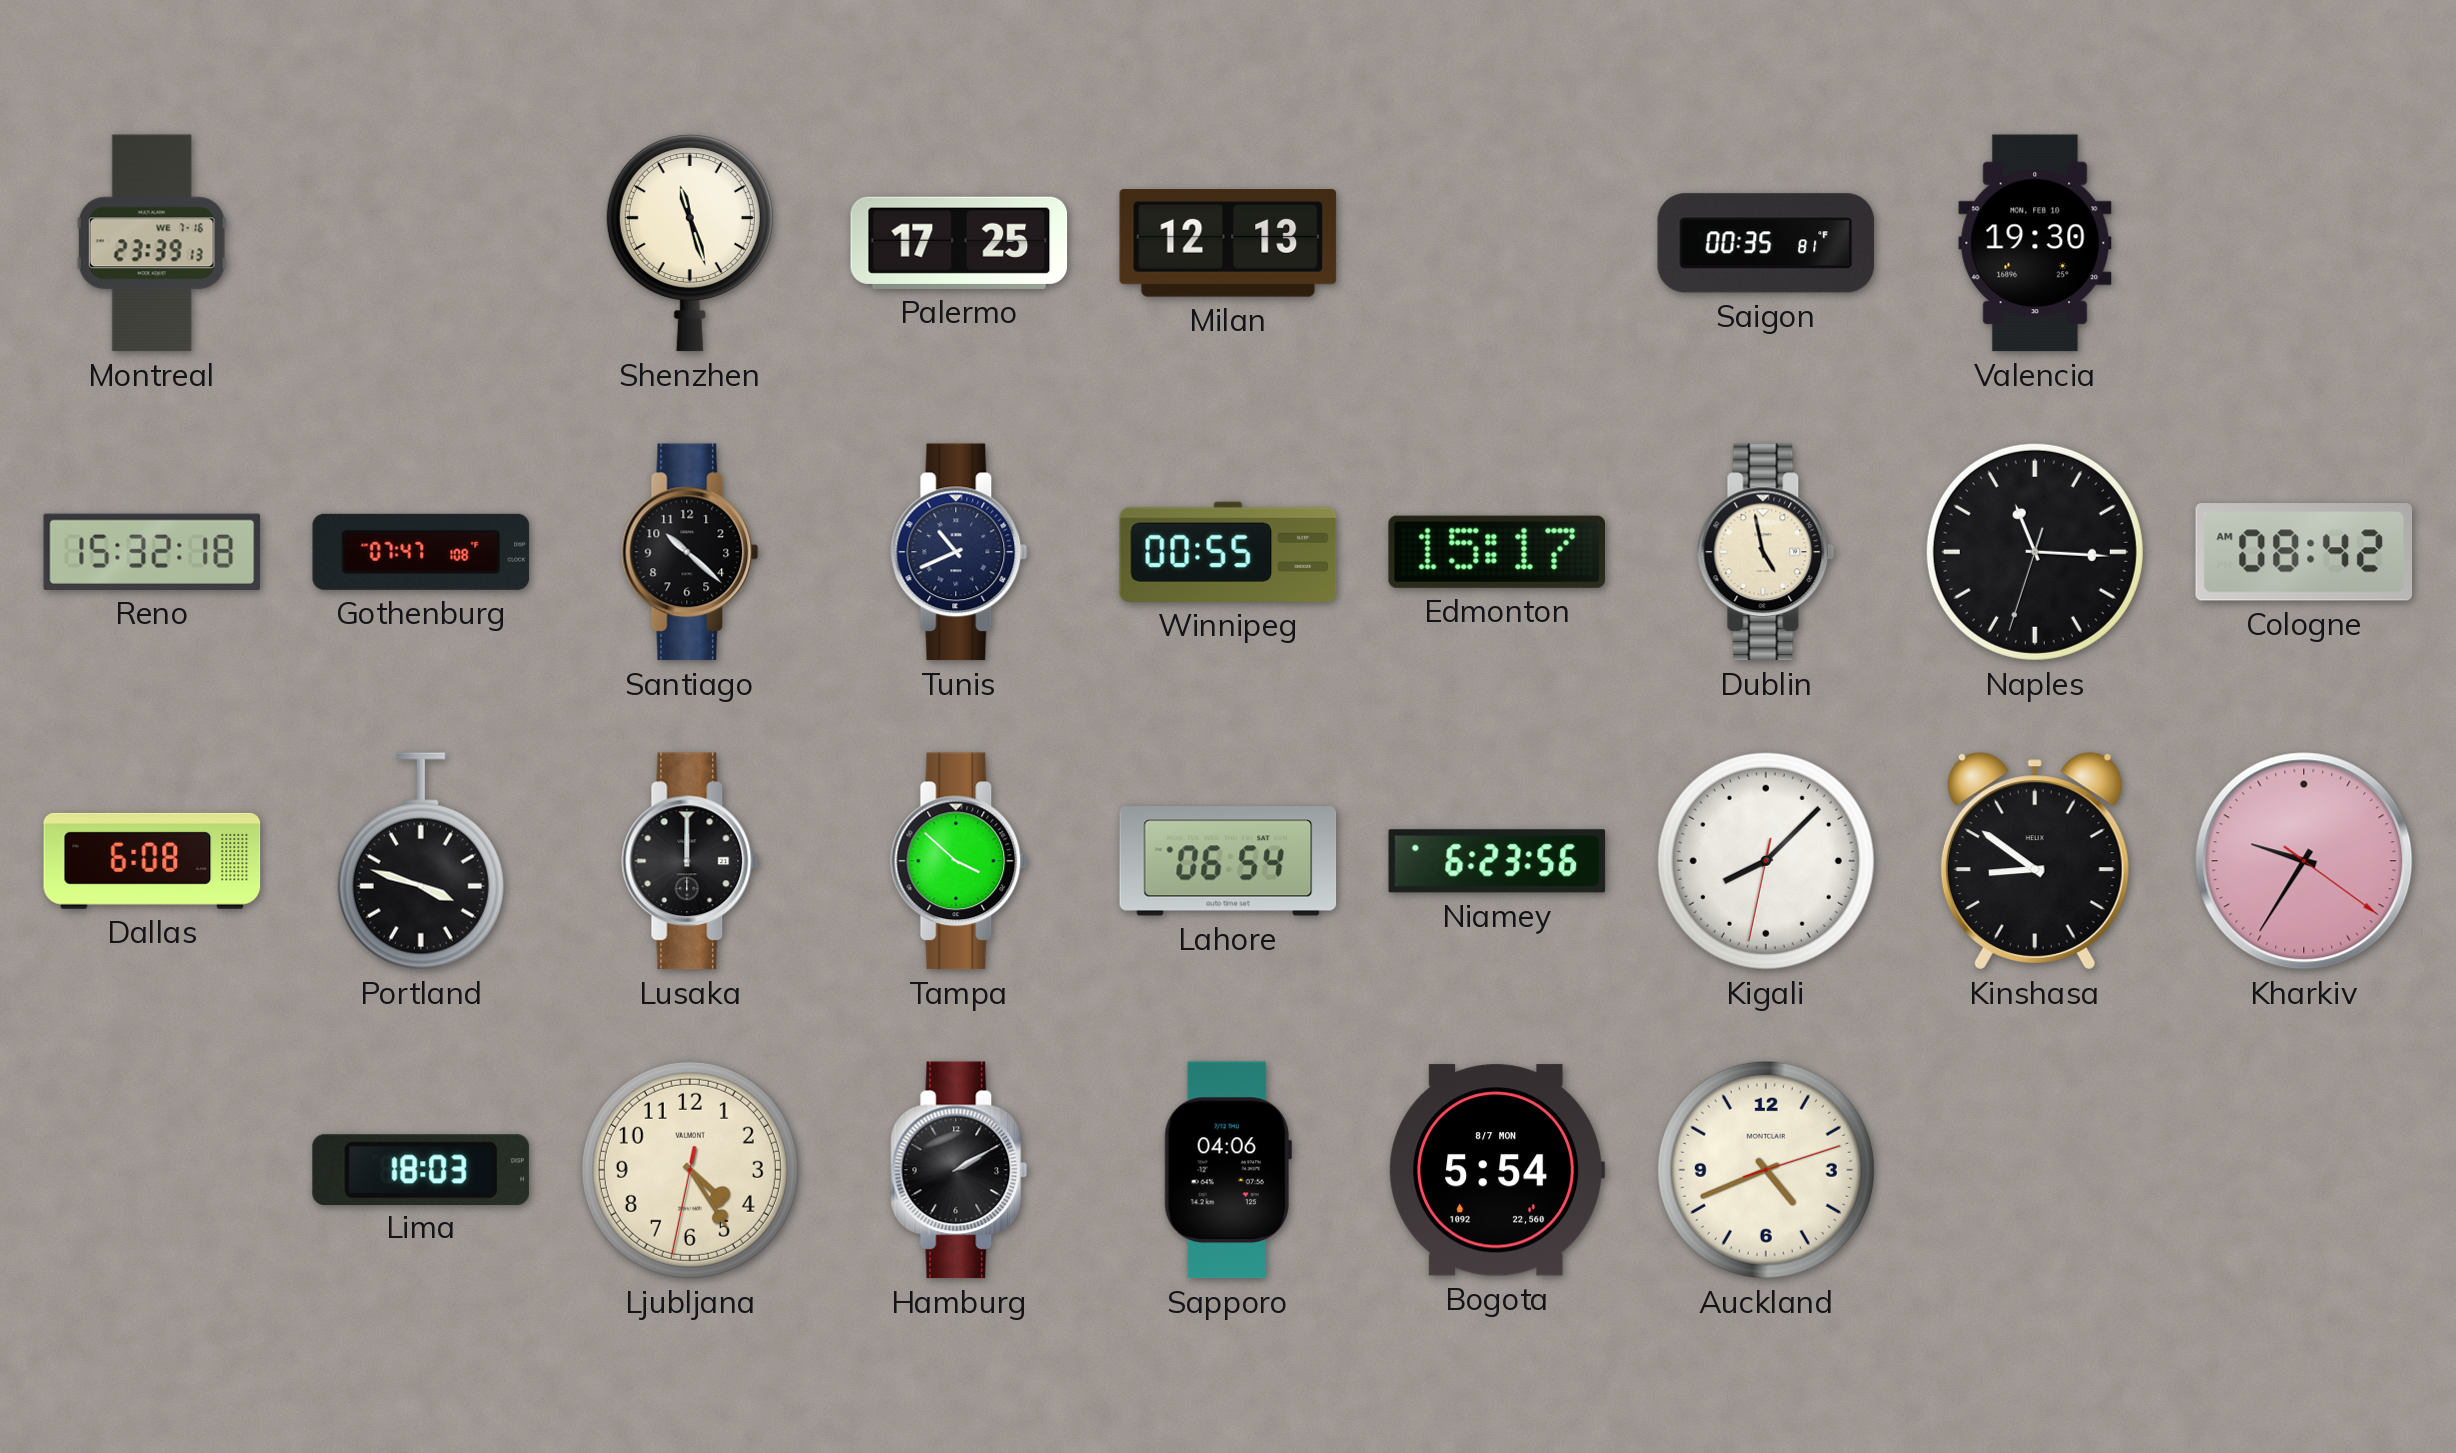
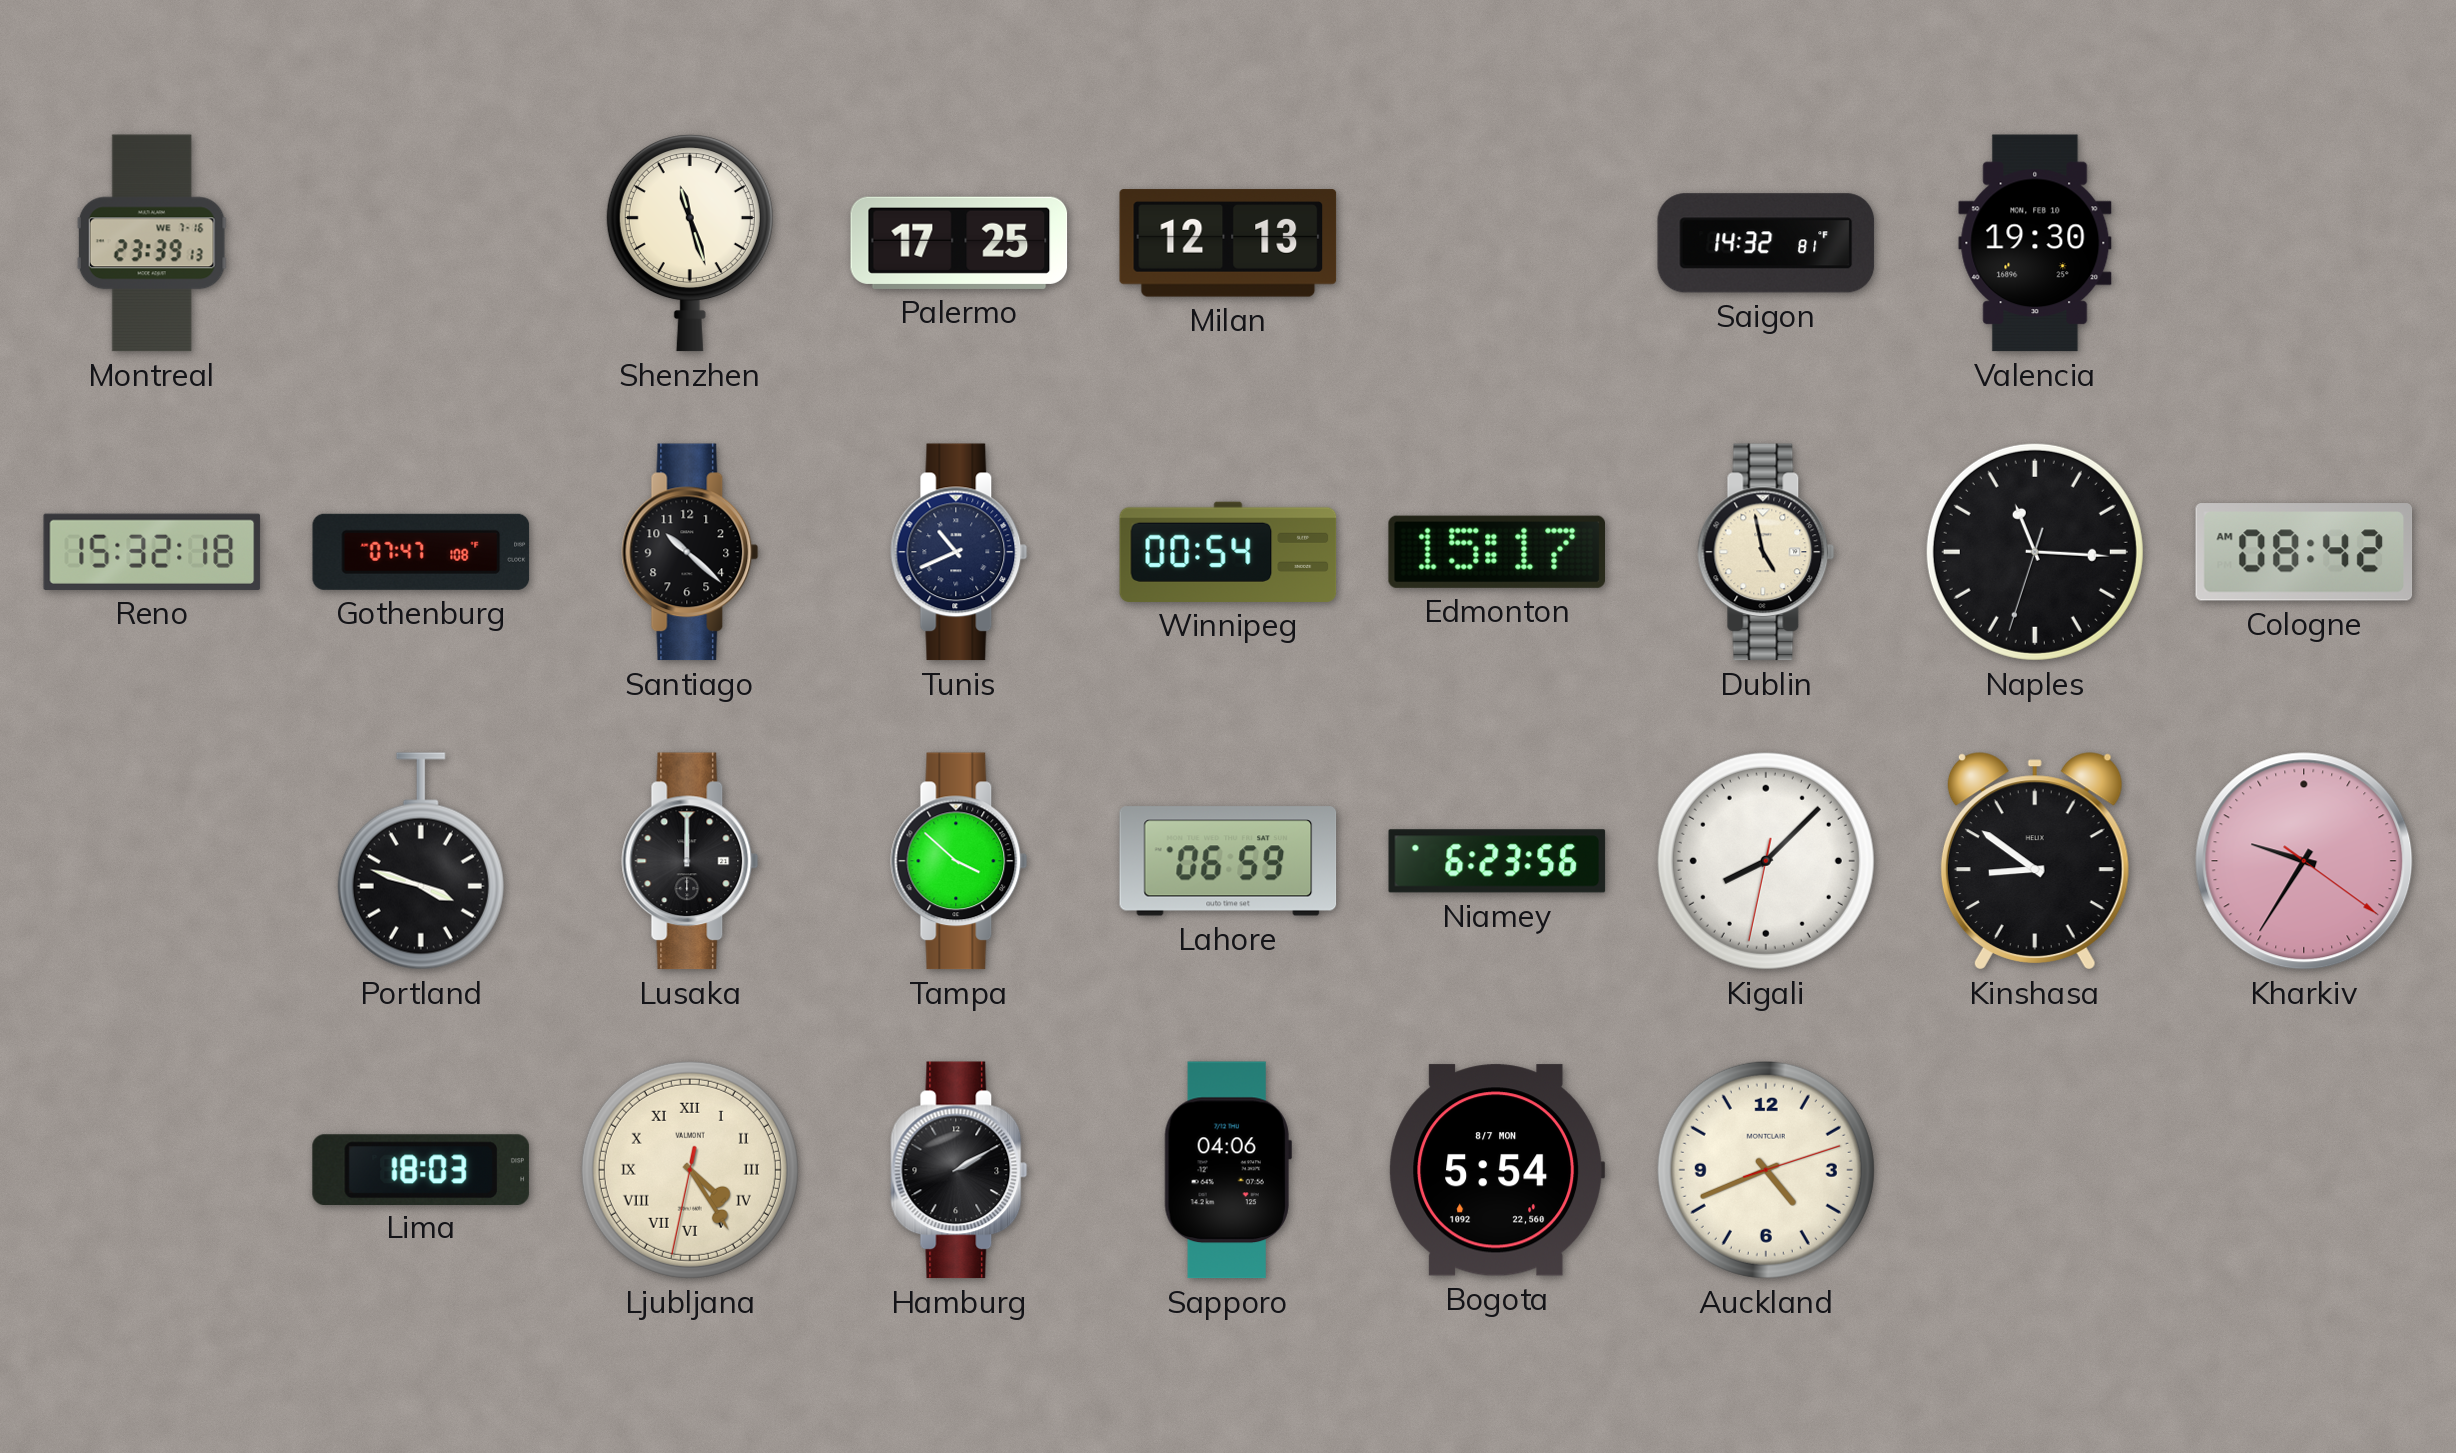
Saigon: 00:35 -> 14:32
Winnipeg: 00:55 -> 00:54
Dallas: 6:08 -> none
Lahore: 06:54 -> 06:59
Ljubljana numerals: Arabic -> Roman
